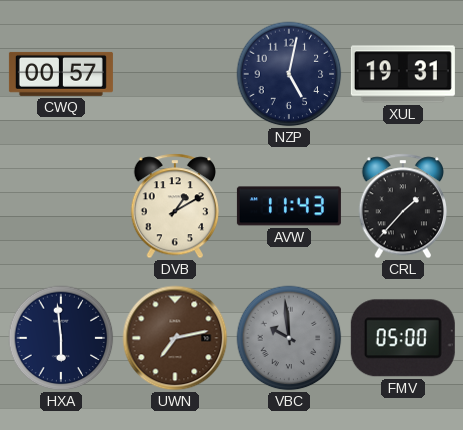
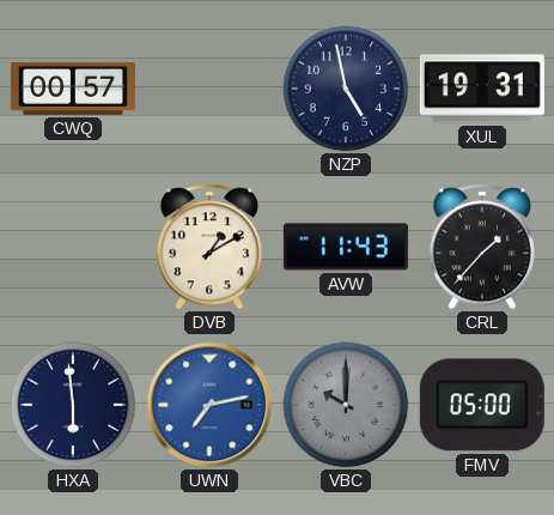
NZP: 5:02 -> 4:58
UWN dial: brown -> blue
VBC: 9:59 -> 10:00
